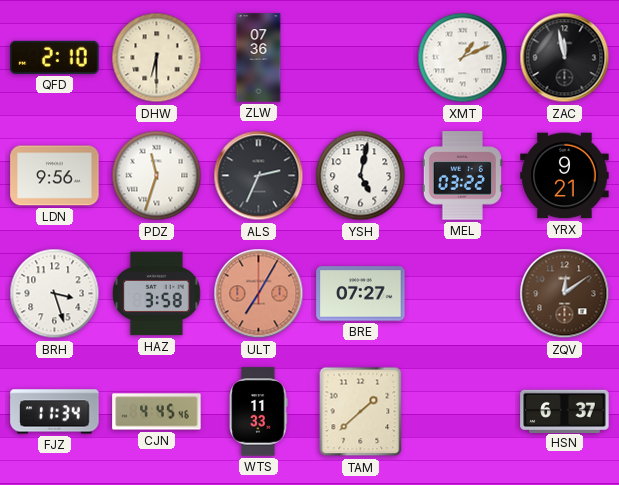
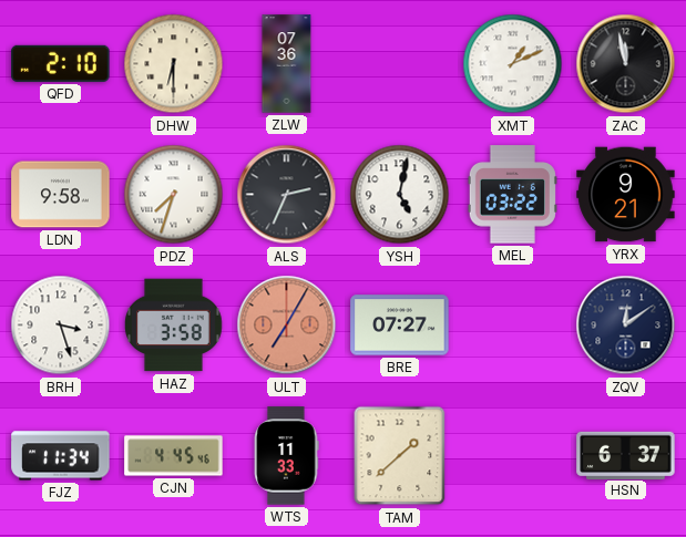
LDN: 9:56 -> 9:58
PDZ: 11:33 -> 7:33
ZQV dial: brown -> navy
